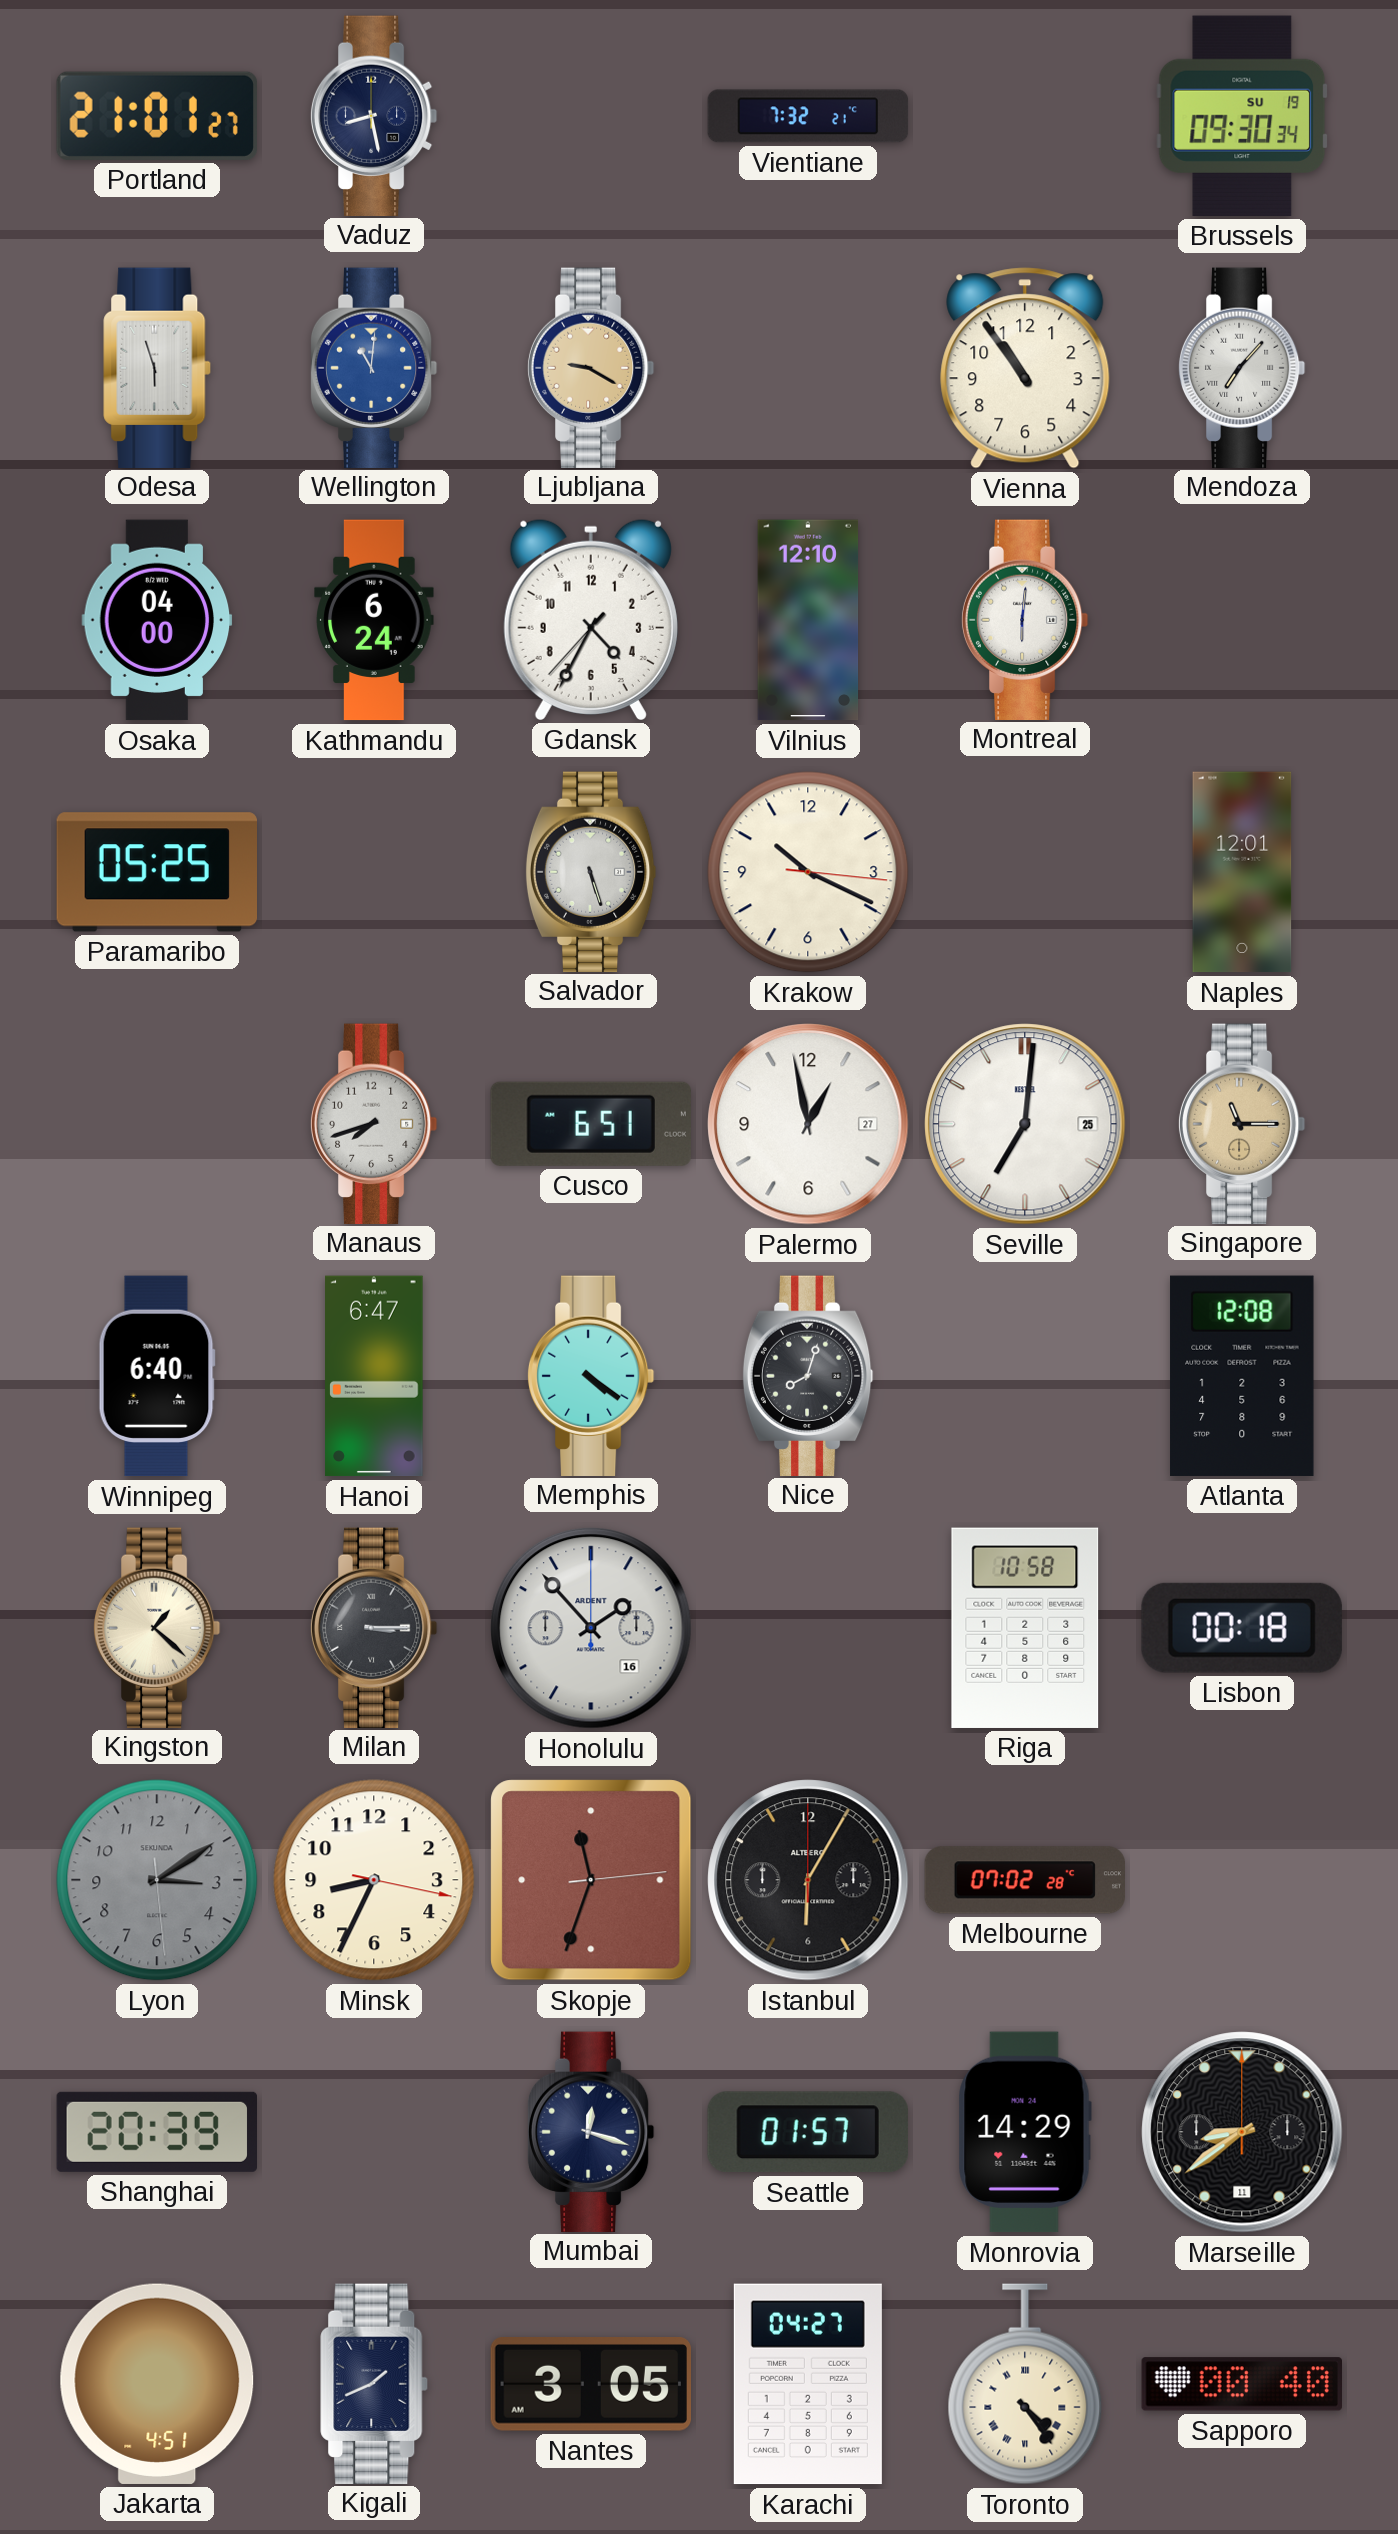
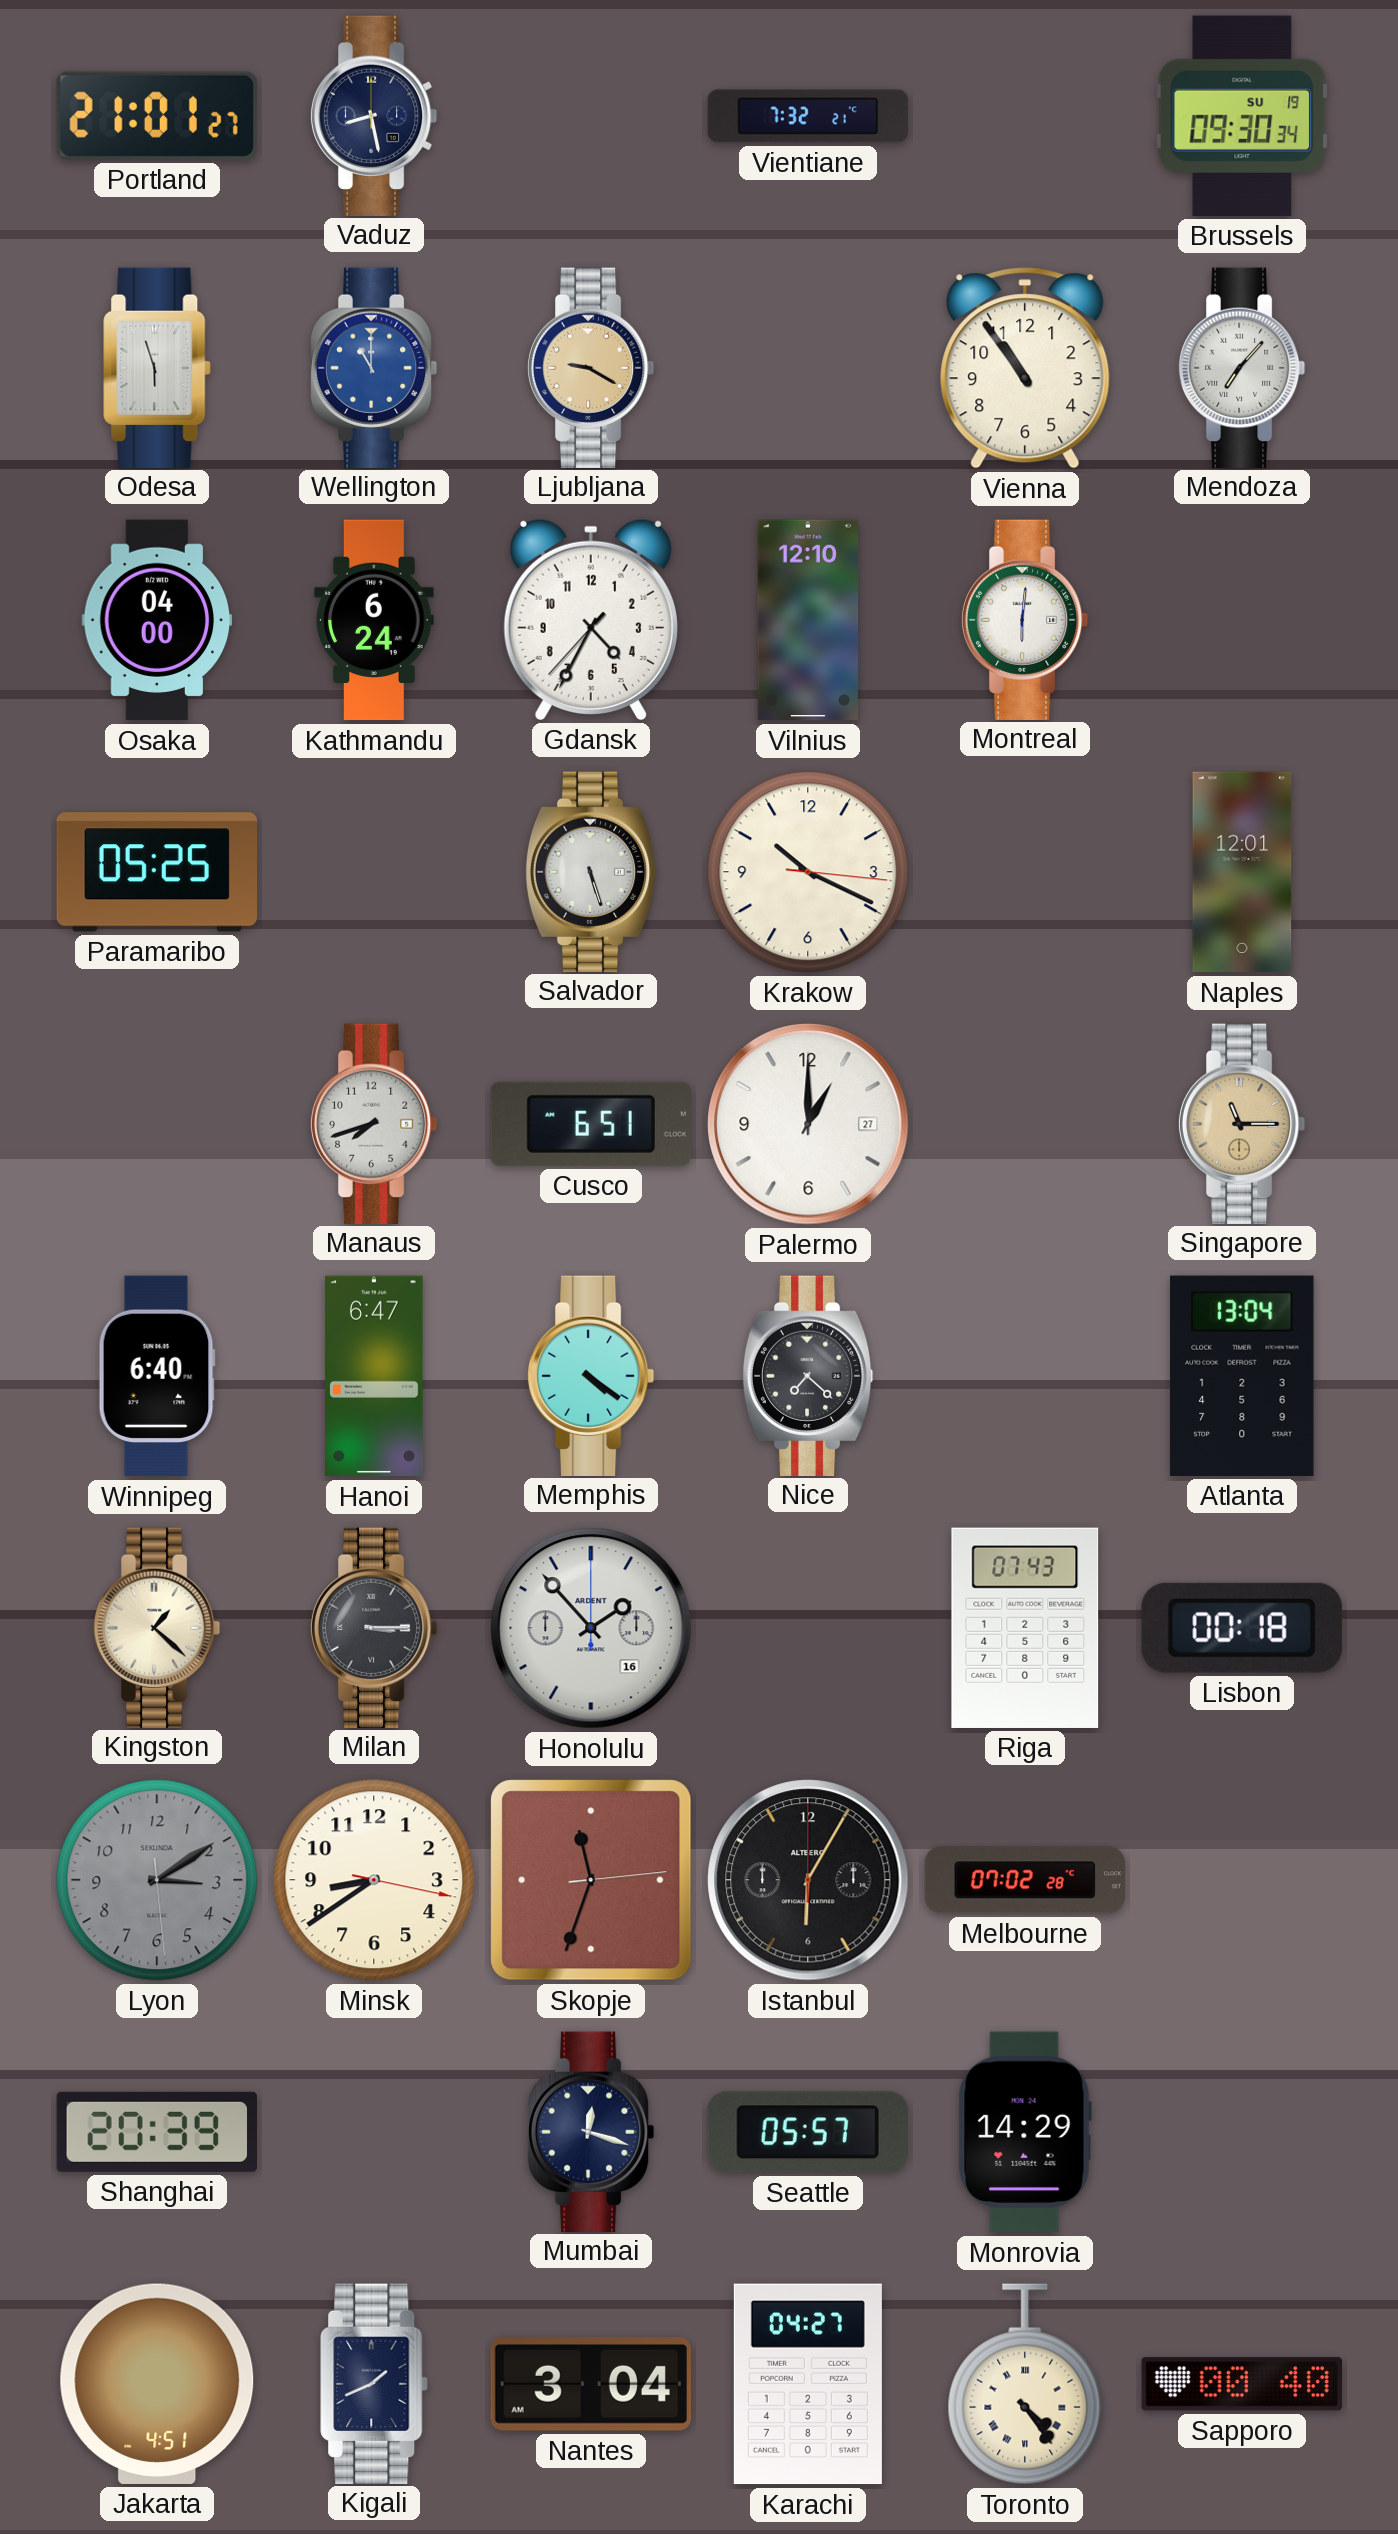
Wellington: 11:01 -> 11:00
Palermo: 12:58 -> 1:00
Seville: 7:01 -> none
Nice: 8:03 -> 7:22
Atlanta: 12:08 -> 13:04
Riga: 10:58 -> 07:43
Minsk: 8:34 -> 8:39
Seattle: 01:57 -> 05:57
Marseille: 8:39 -> none
Nantes: 3:05 -> 3:04
